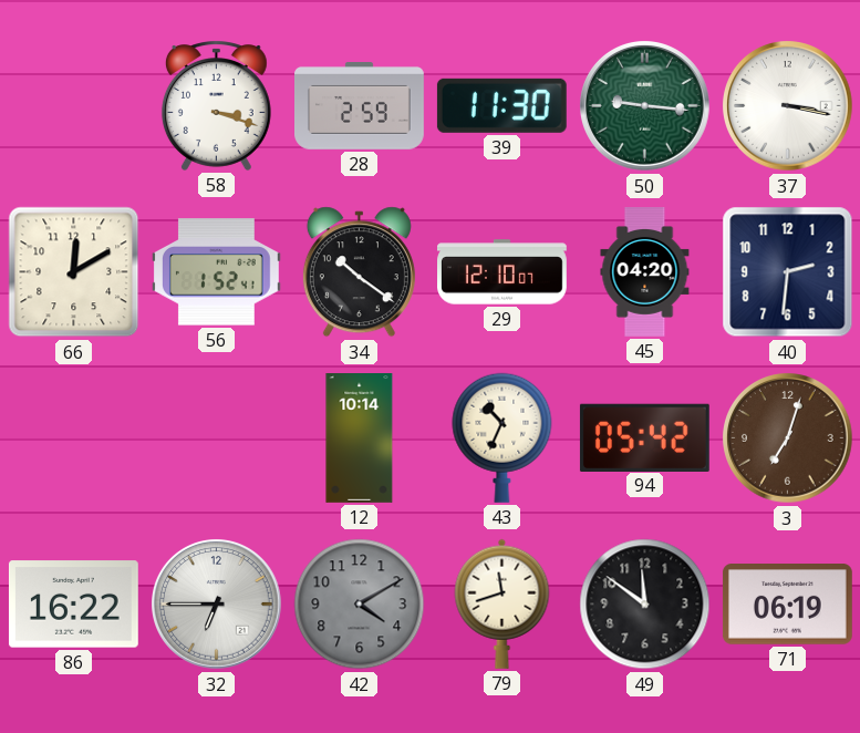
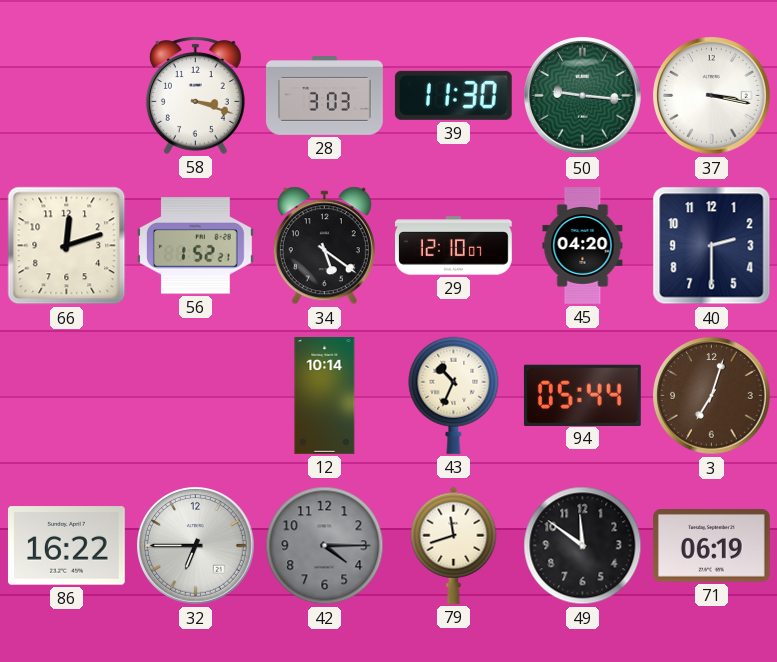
28: 2:59 -> 3:03
66: 12:10 -> 12:12
56: 1:52:41 -> 1:52:21
34: 10:21 -> 5:21
40: 2:31 -> 2:30
94: 05:42 -> 05:44
42: 4:10 -> 4:15
